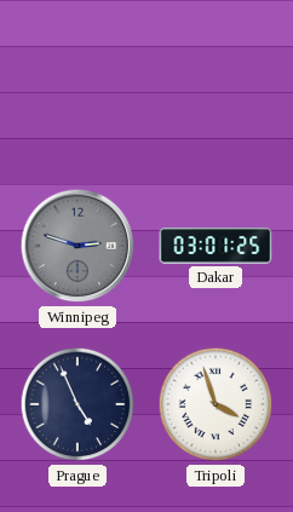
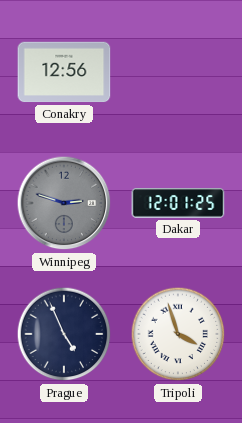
Conakry: none -> 12:56
Dakar: 03:01 -> 12:01
